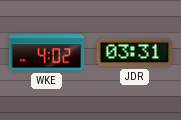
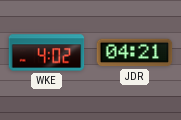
JDR: 03:31 -> 04:21
